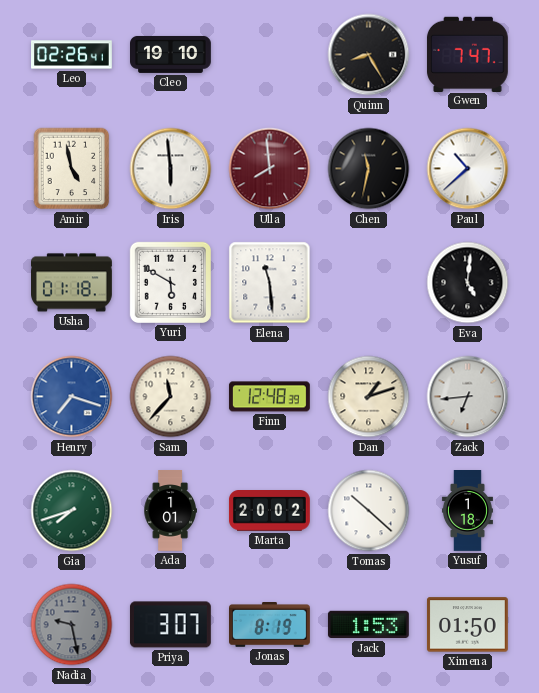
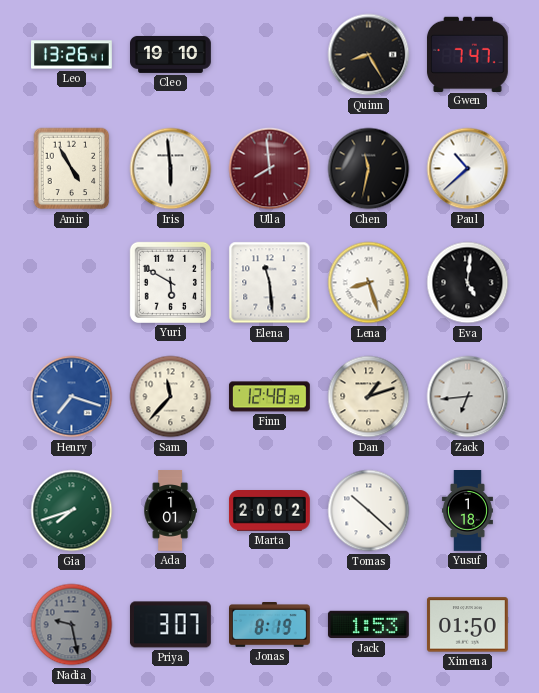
Leo: 02:26 -> 13:26
Amir: 4:58 -> 4:55
Usha: 01:18 -> none
Lena: none -> 8:27
